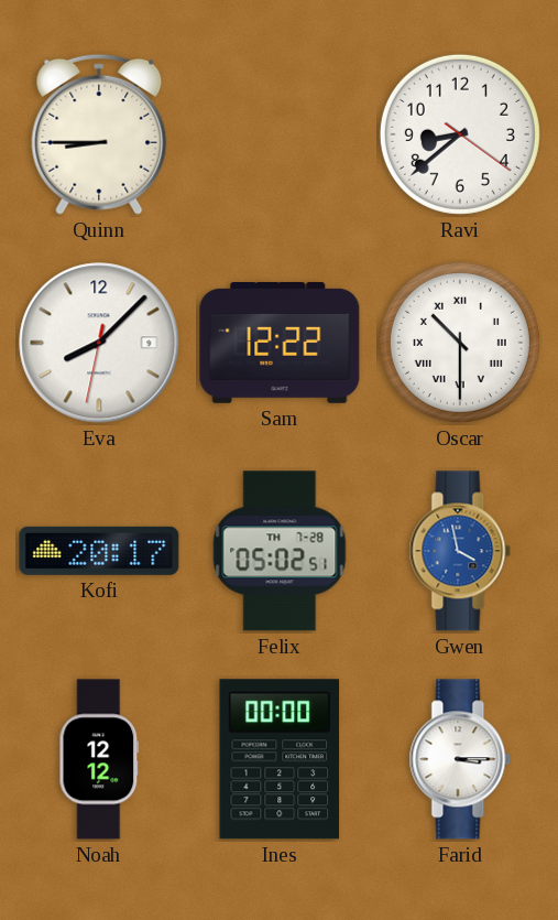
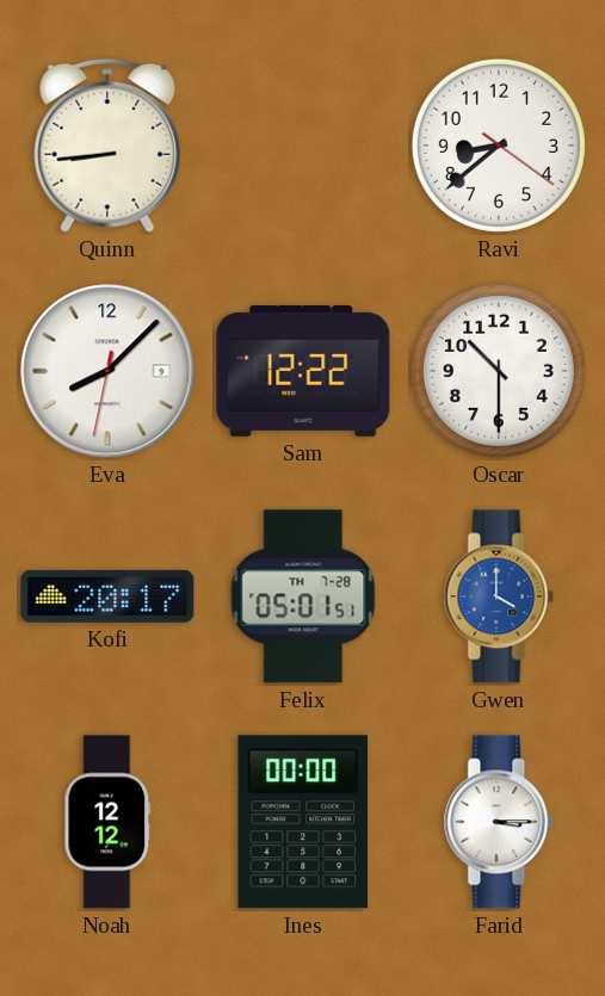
Quinn: 8:45 -> 8:44
Oscar numerals: Roman -> Arabic
Felix: 05:02 -> 05:01
Gwen: 3:58 -> 4:00
